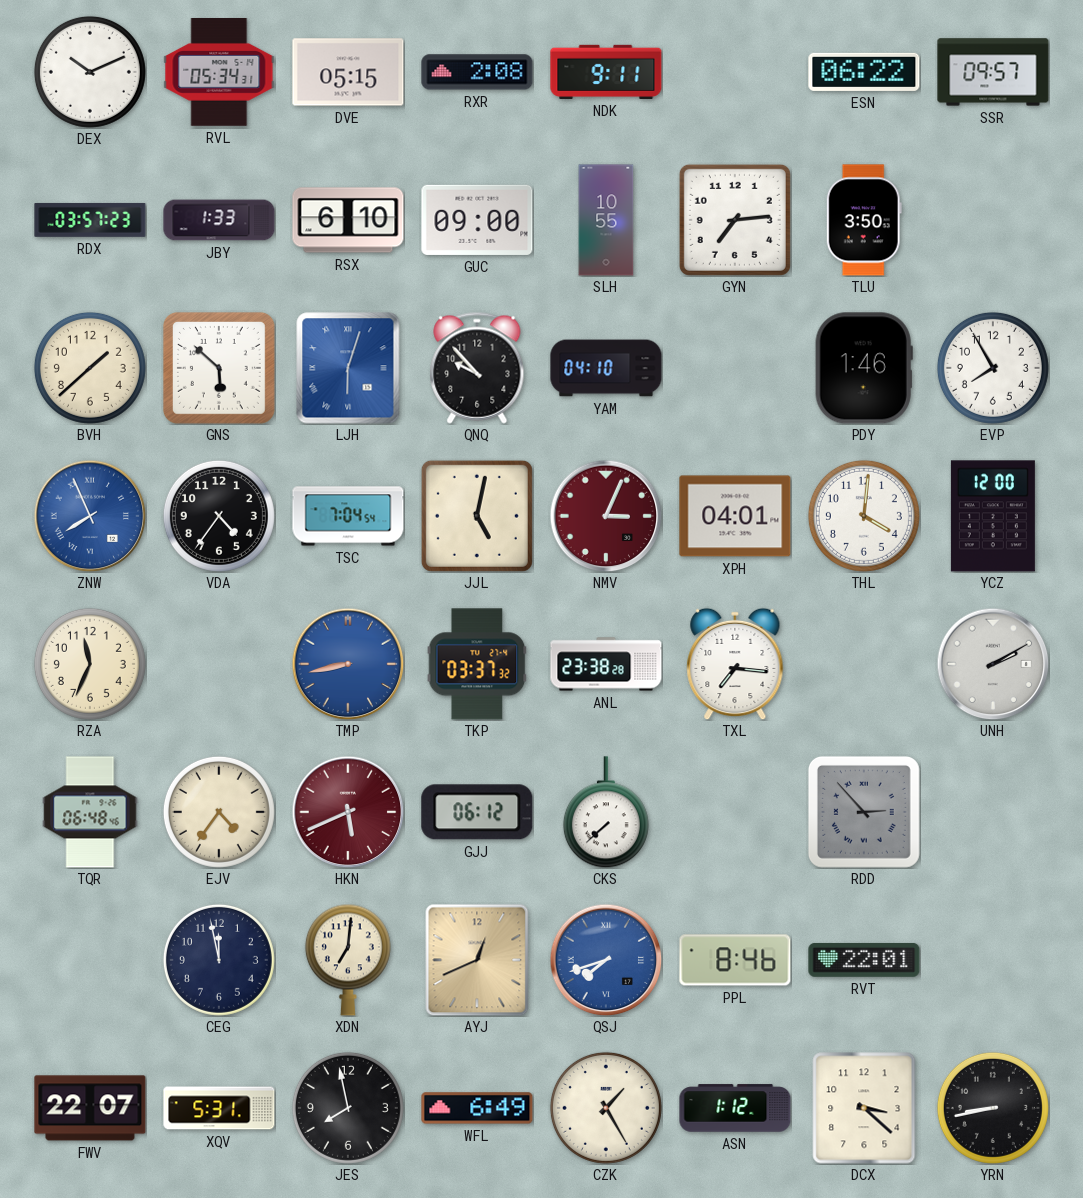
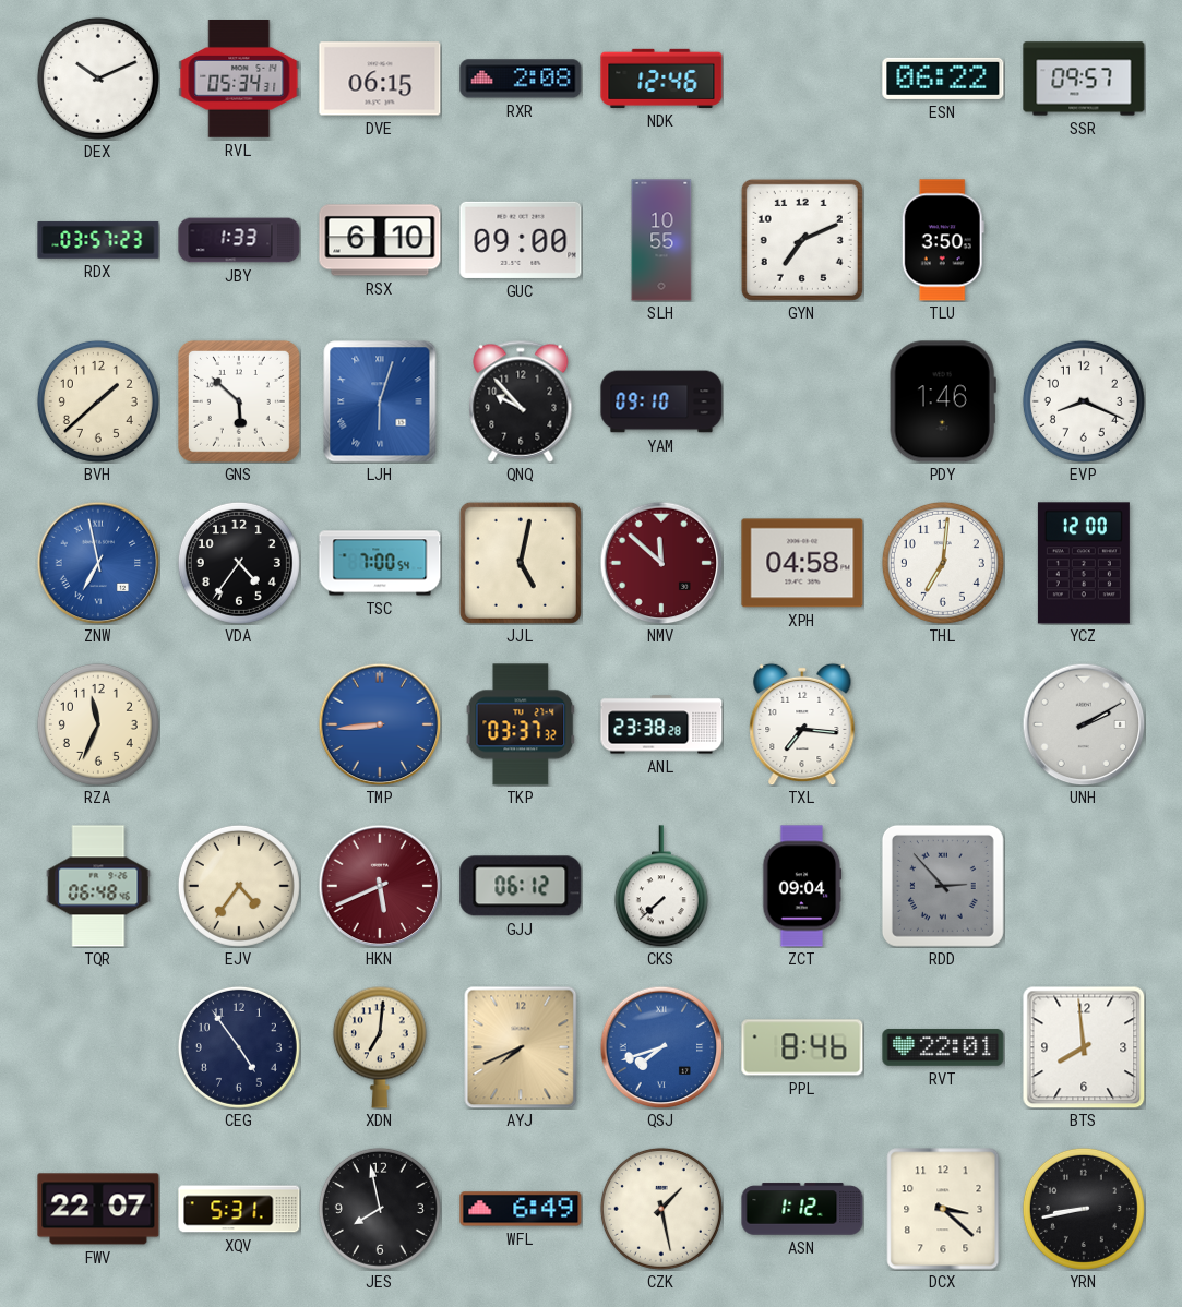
DVE: 05:15 -> 06:15
NDK: 9:11 -> 12:46
GYN: 7:14 -> 7:11
YAM: 04:10 -> 09:10
EVP: 7:55 -> 8:19
ZNW: 7:56 -> 6:58
TSC: 7:04 -> 7:00
NMV: 3:04 -> 11:52
XPH: 04:01 -> 04:58
THL: 4:01 -> 7:01
TMP: 8:43 -> 8:44
ZCT: none -> 09:04
CEG: 11:58 -> 4:54
AYJ: 12:41 -> 7:41
BTS: none -> 7:59
CZK: 1:25 -> 1:28
